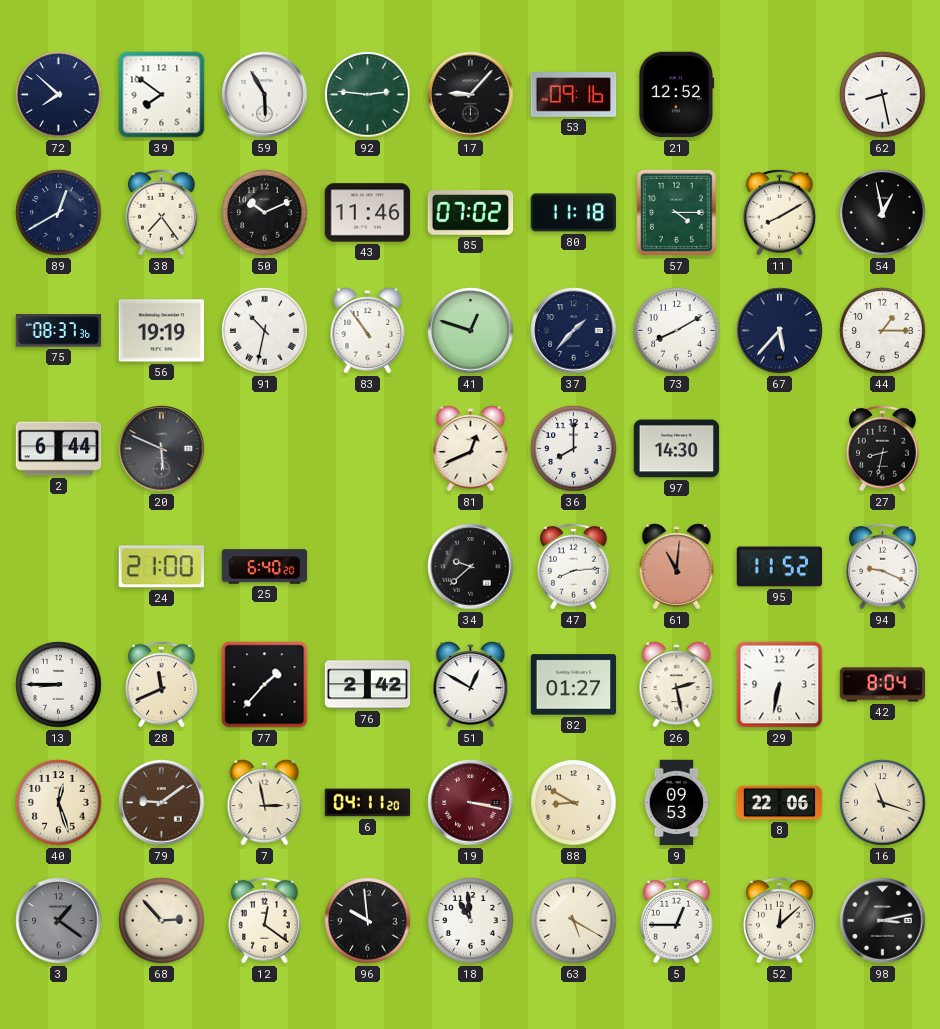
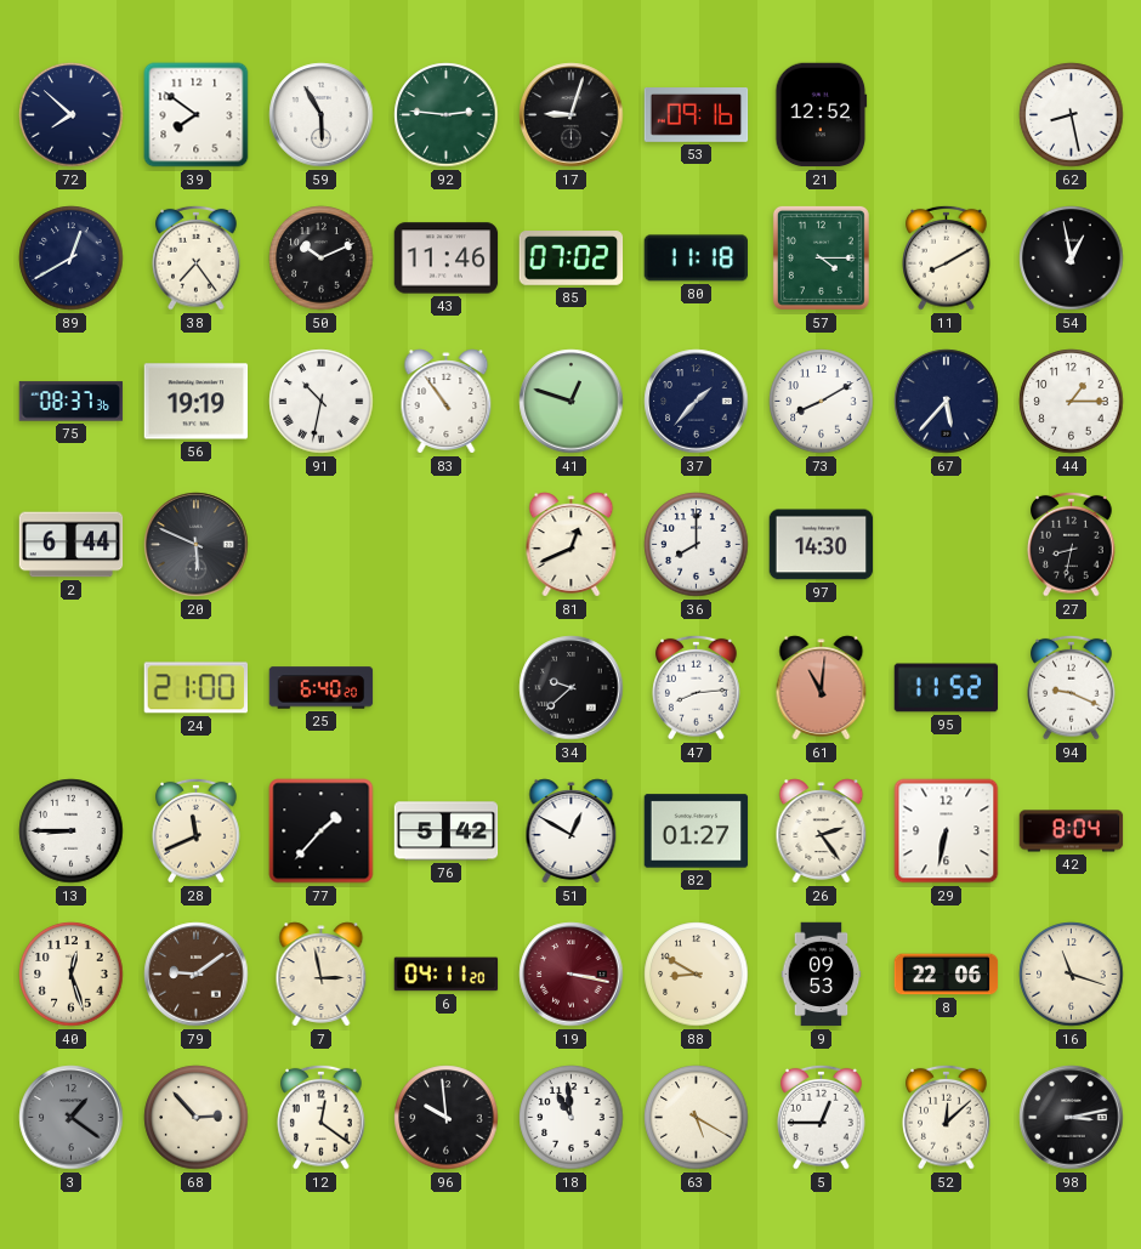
17: 9:07 -> 9:03
76: 2:42 -> 5:42
26: 2:28 -> 2:24
